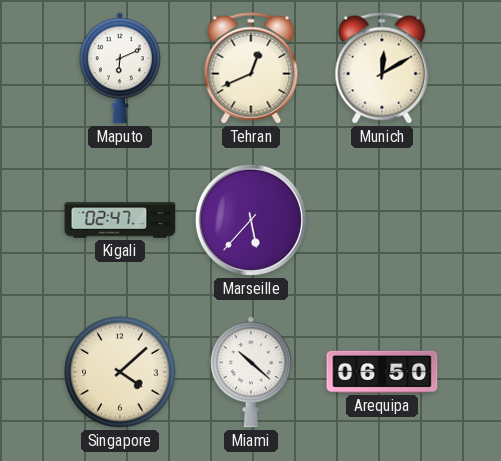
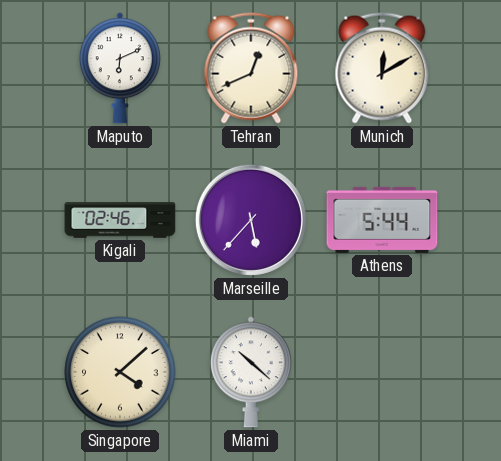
Kigali: 02:47 -> 02:46
Athens: none -> 5:44
Arequipa: 06:50 -> none
